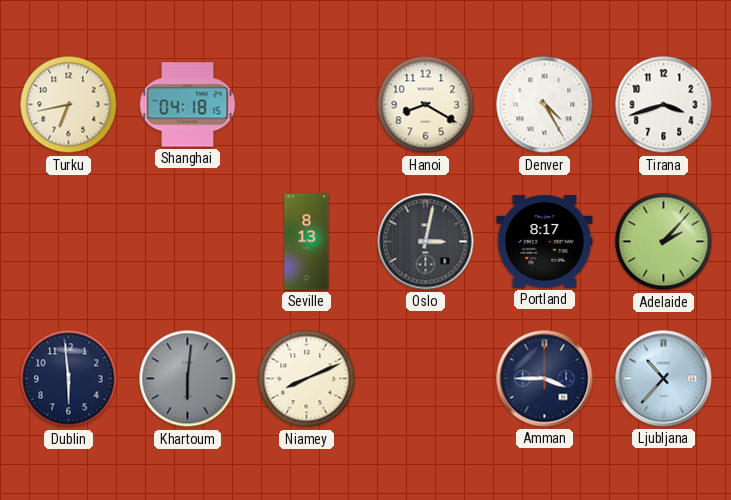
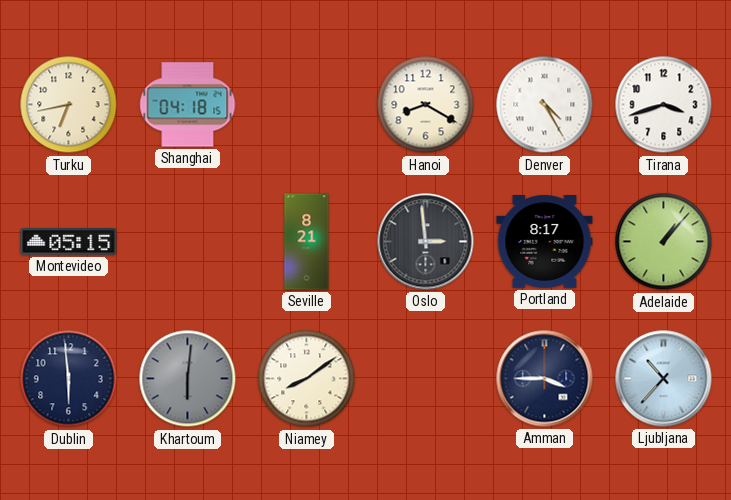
Montevideo: none -> 05:15
Seville: 8:13 -> 8:21
Oslo: 3:02 -> 2:59
Adelaide: 2:07 -> 1:07
Niamey: 8:11 -> 8:09
